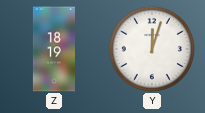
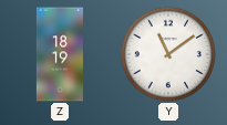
Y: 12:03 -> 11:09
